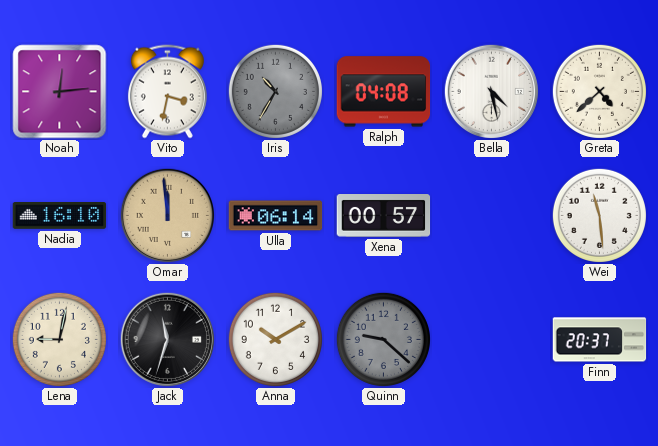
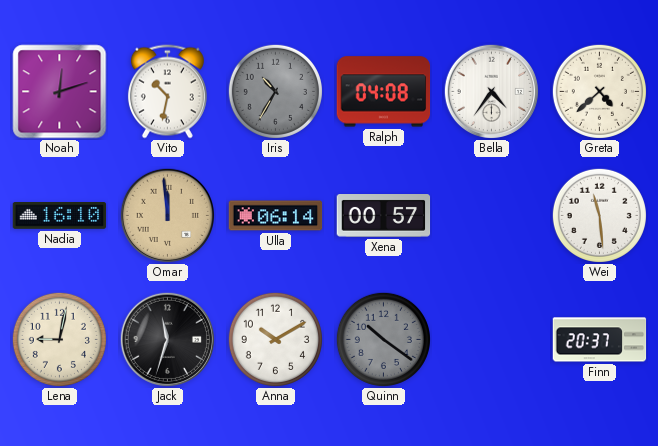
Noah: 12:14 -> 12:12
Vito: 3:32 -> 10:32
Bella: 4:28 -> 4:36
Quinn: 9:22 -> 10:21
